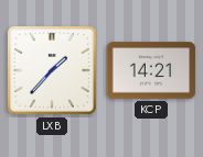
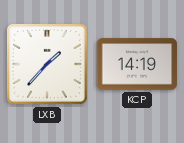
KCP: 14:21 -> 14:19
